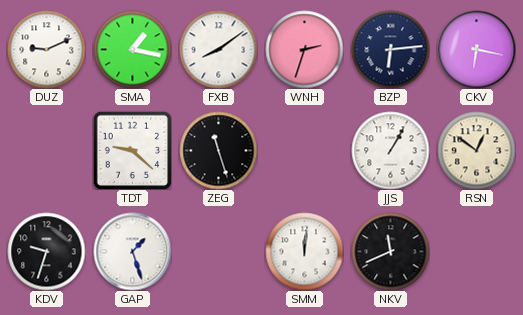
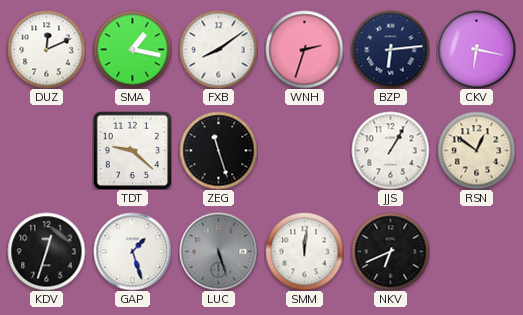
DUZ: 9:11 -> 12:11
KDV: 9:33 -> 12:33
LUC: none -> 5:27
NKV: 11:41 -> 6:41
